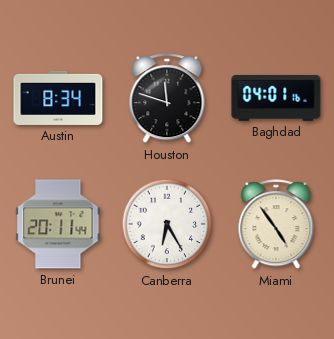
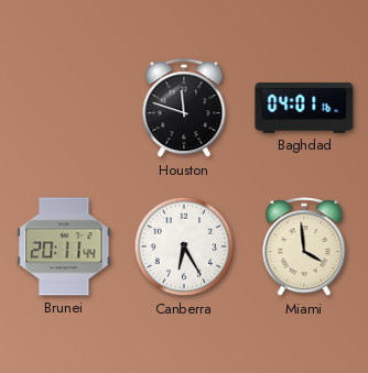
Austin: 8:34 -> none
Miami: 4:54 -> 3:59
